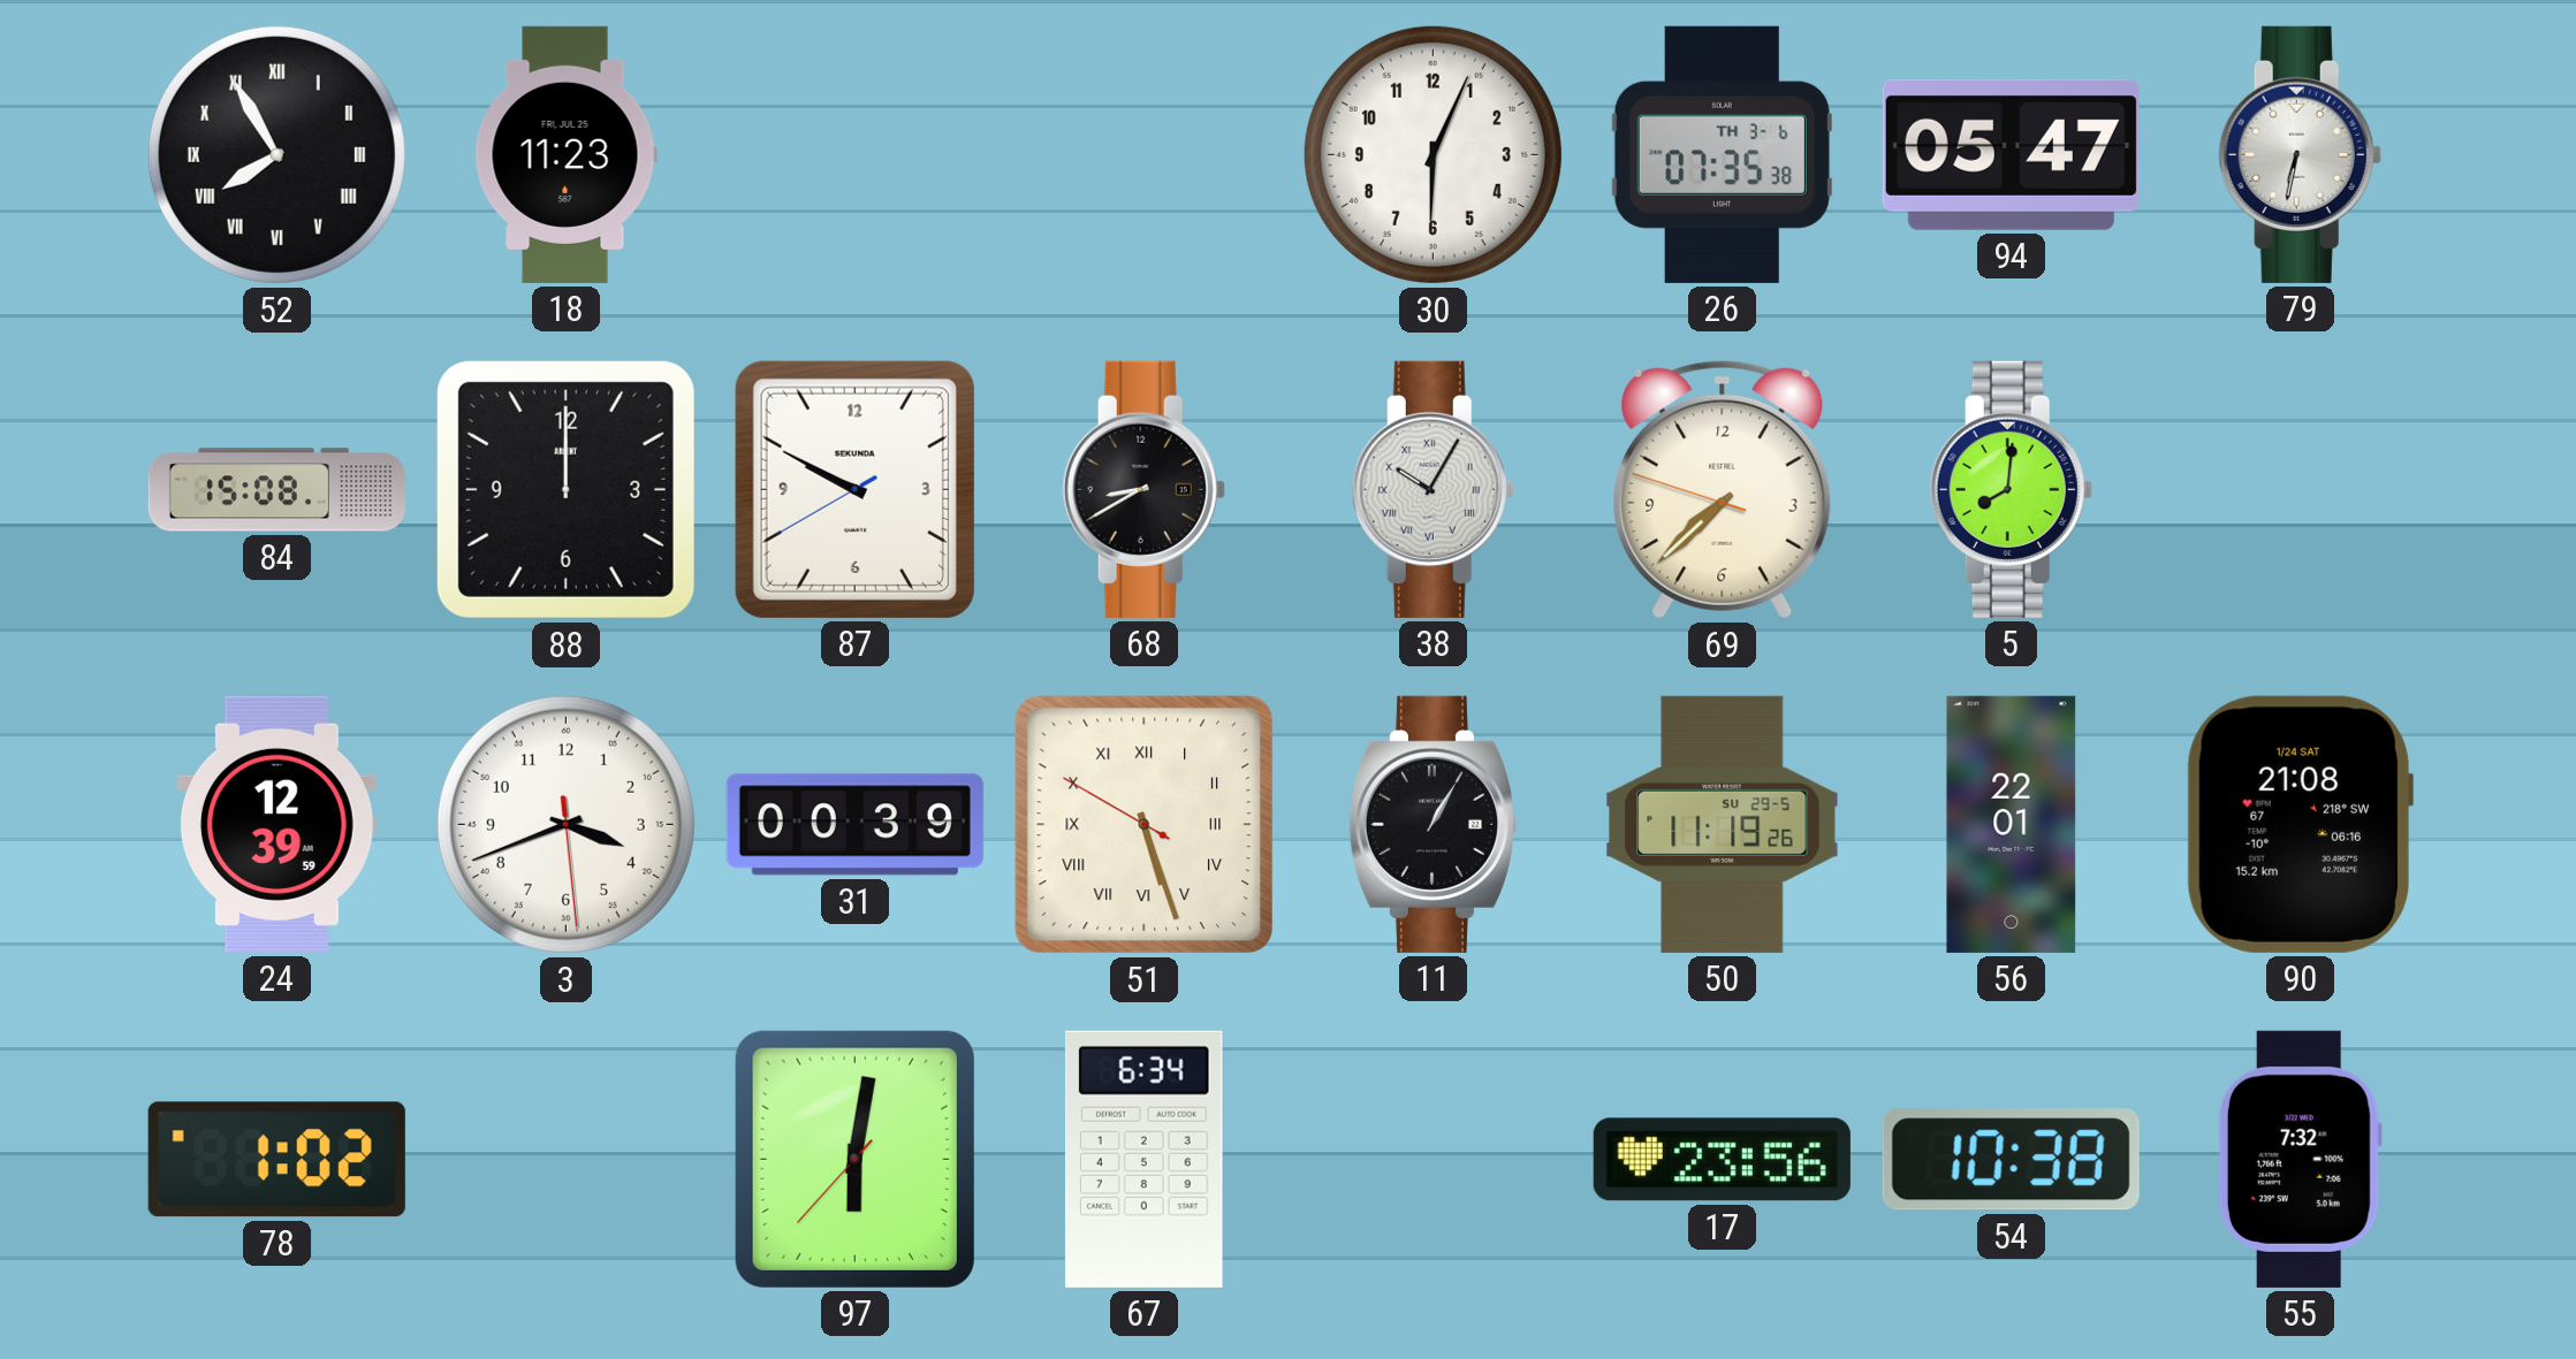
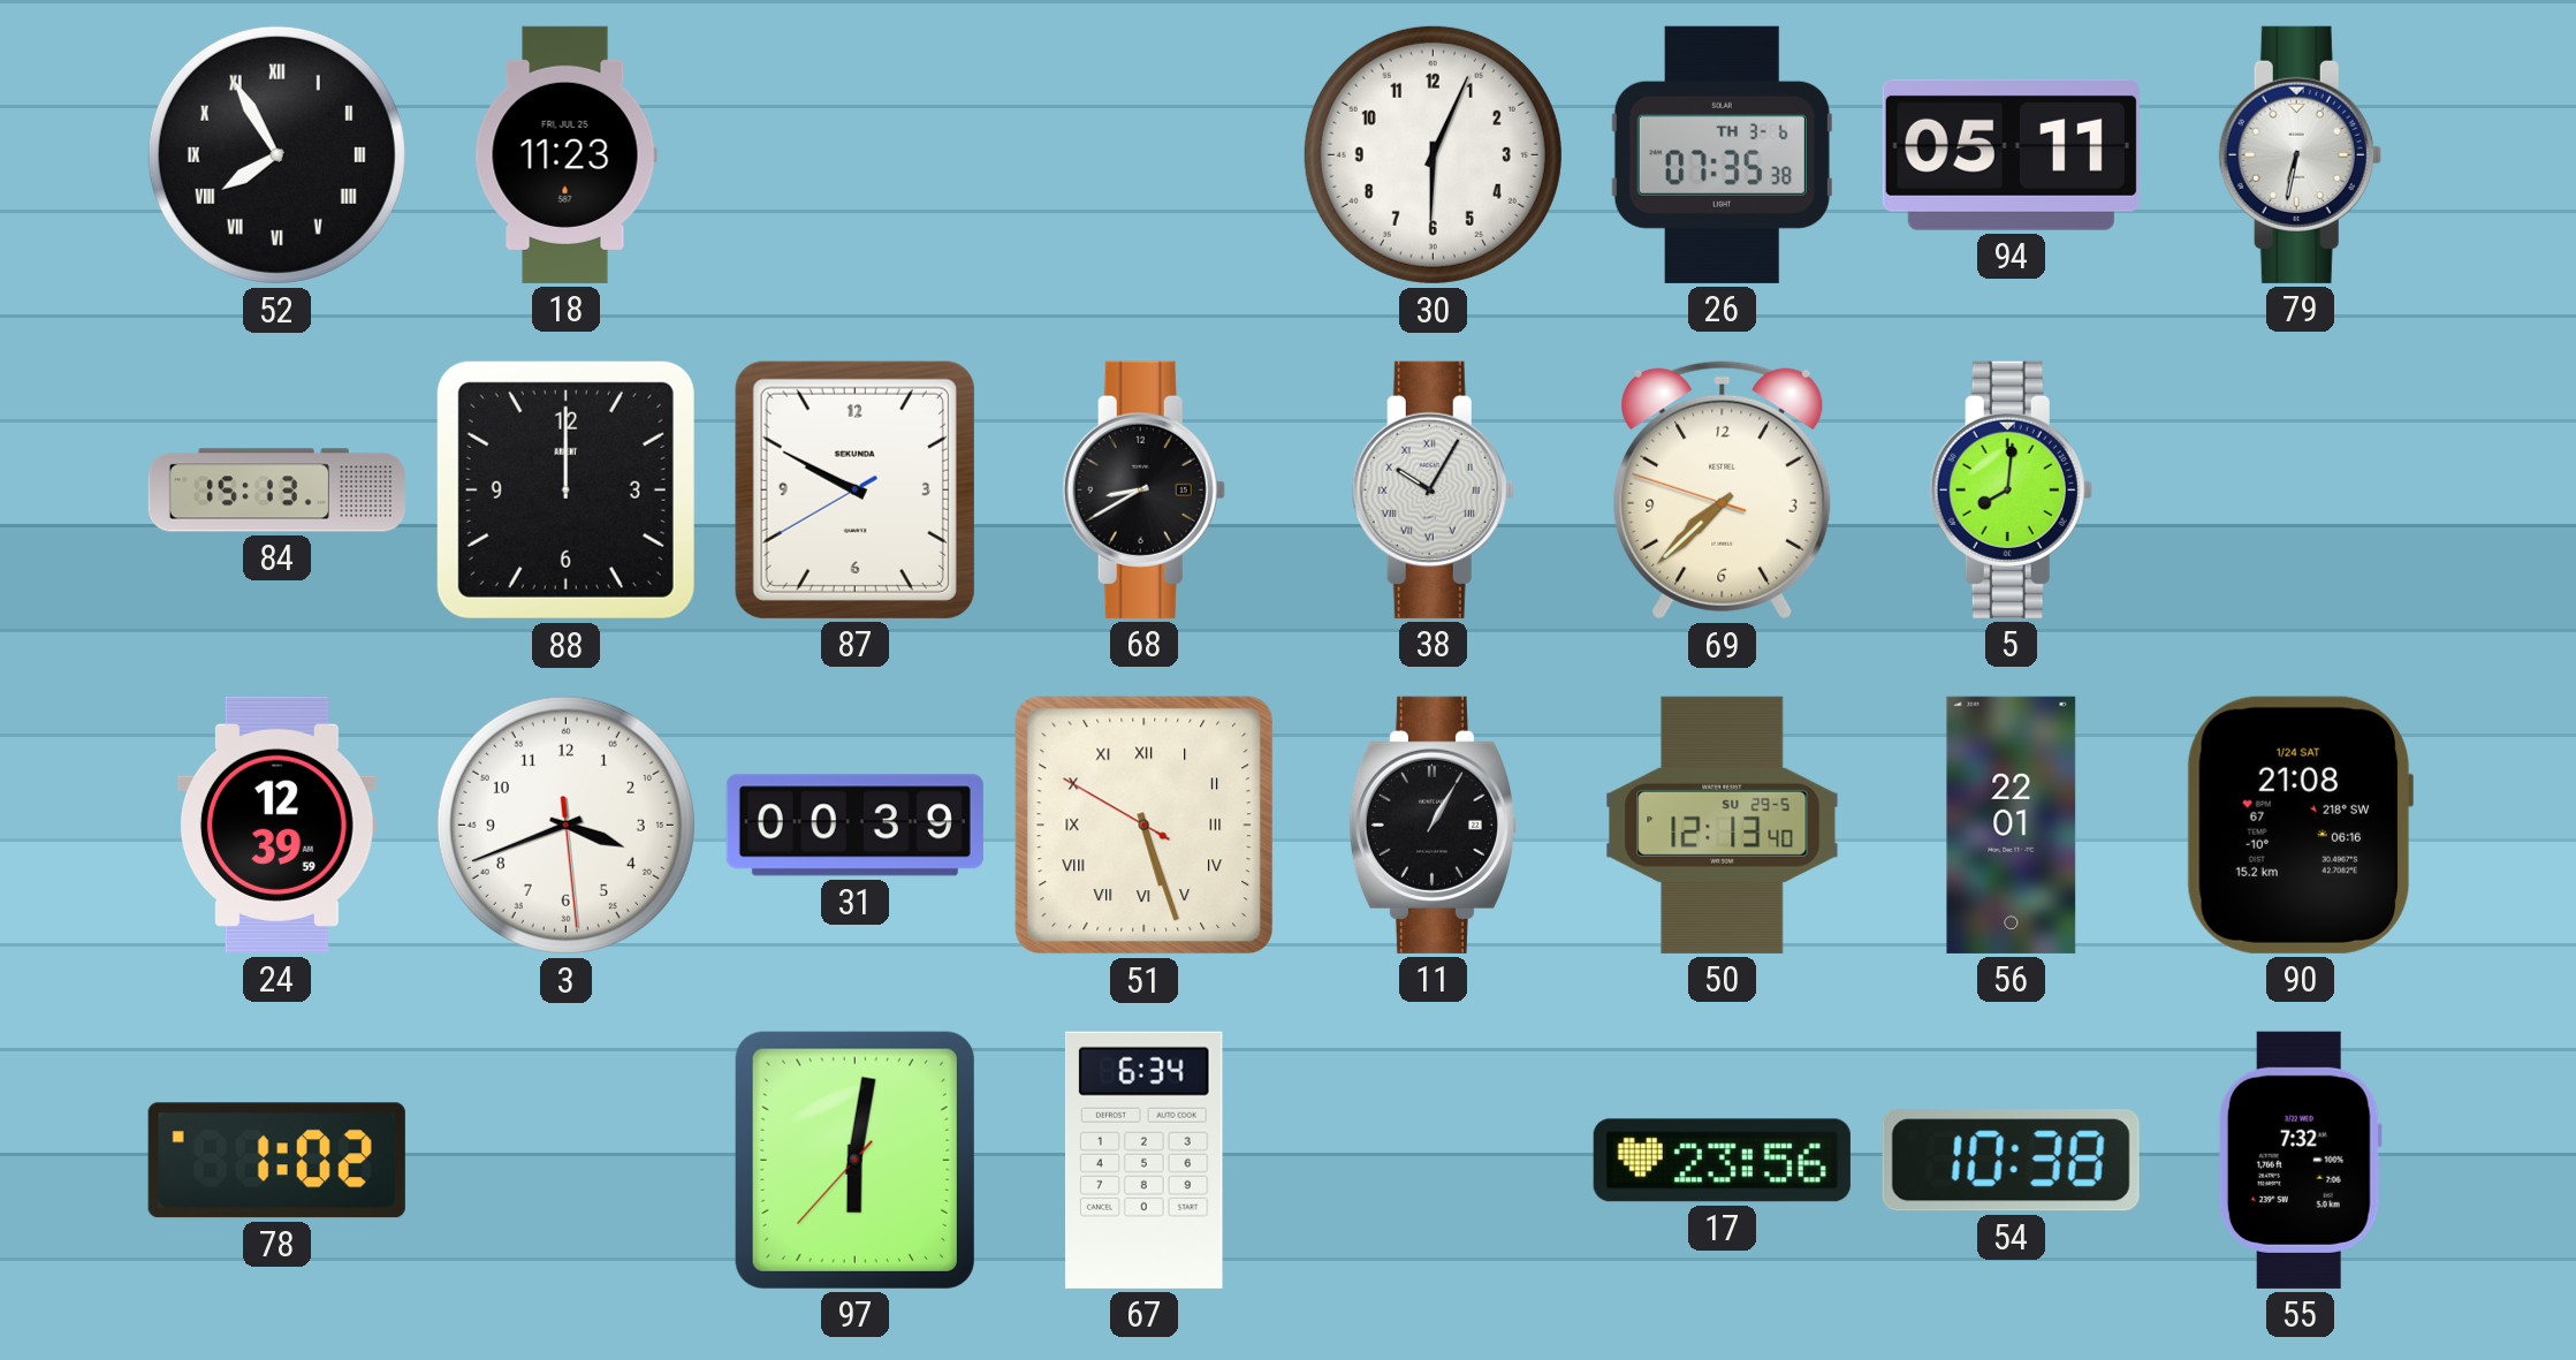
94: 05:47 -> 05:11
84: 15:08 -> 15:13
50: 11:19 -> 12:13
